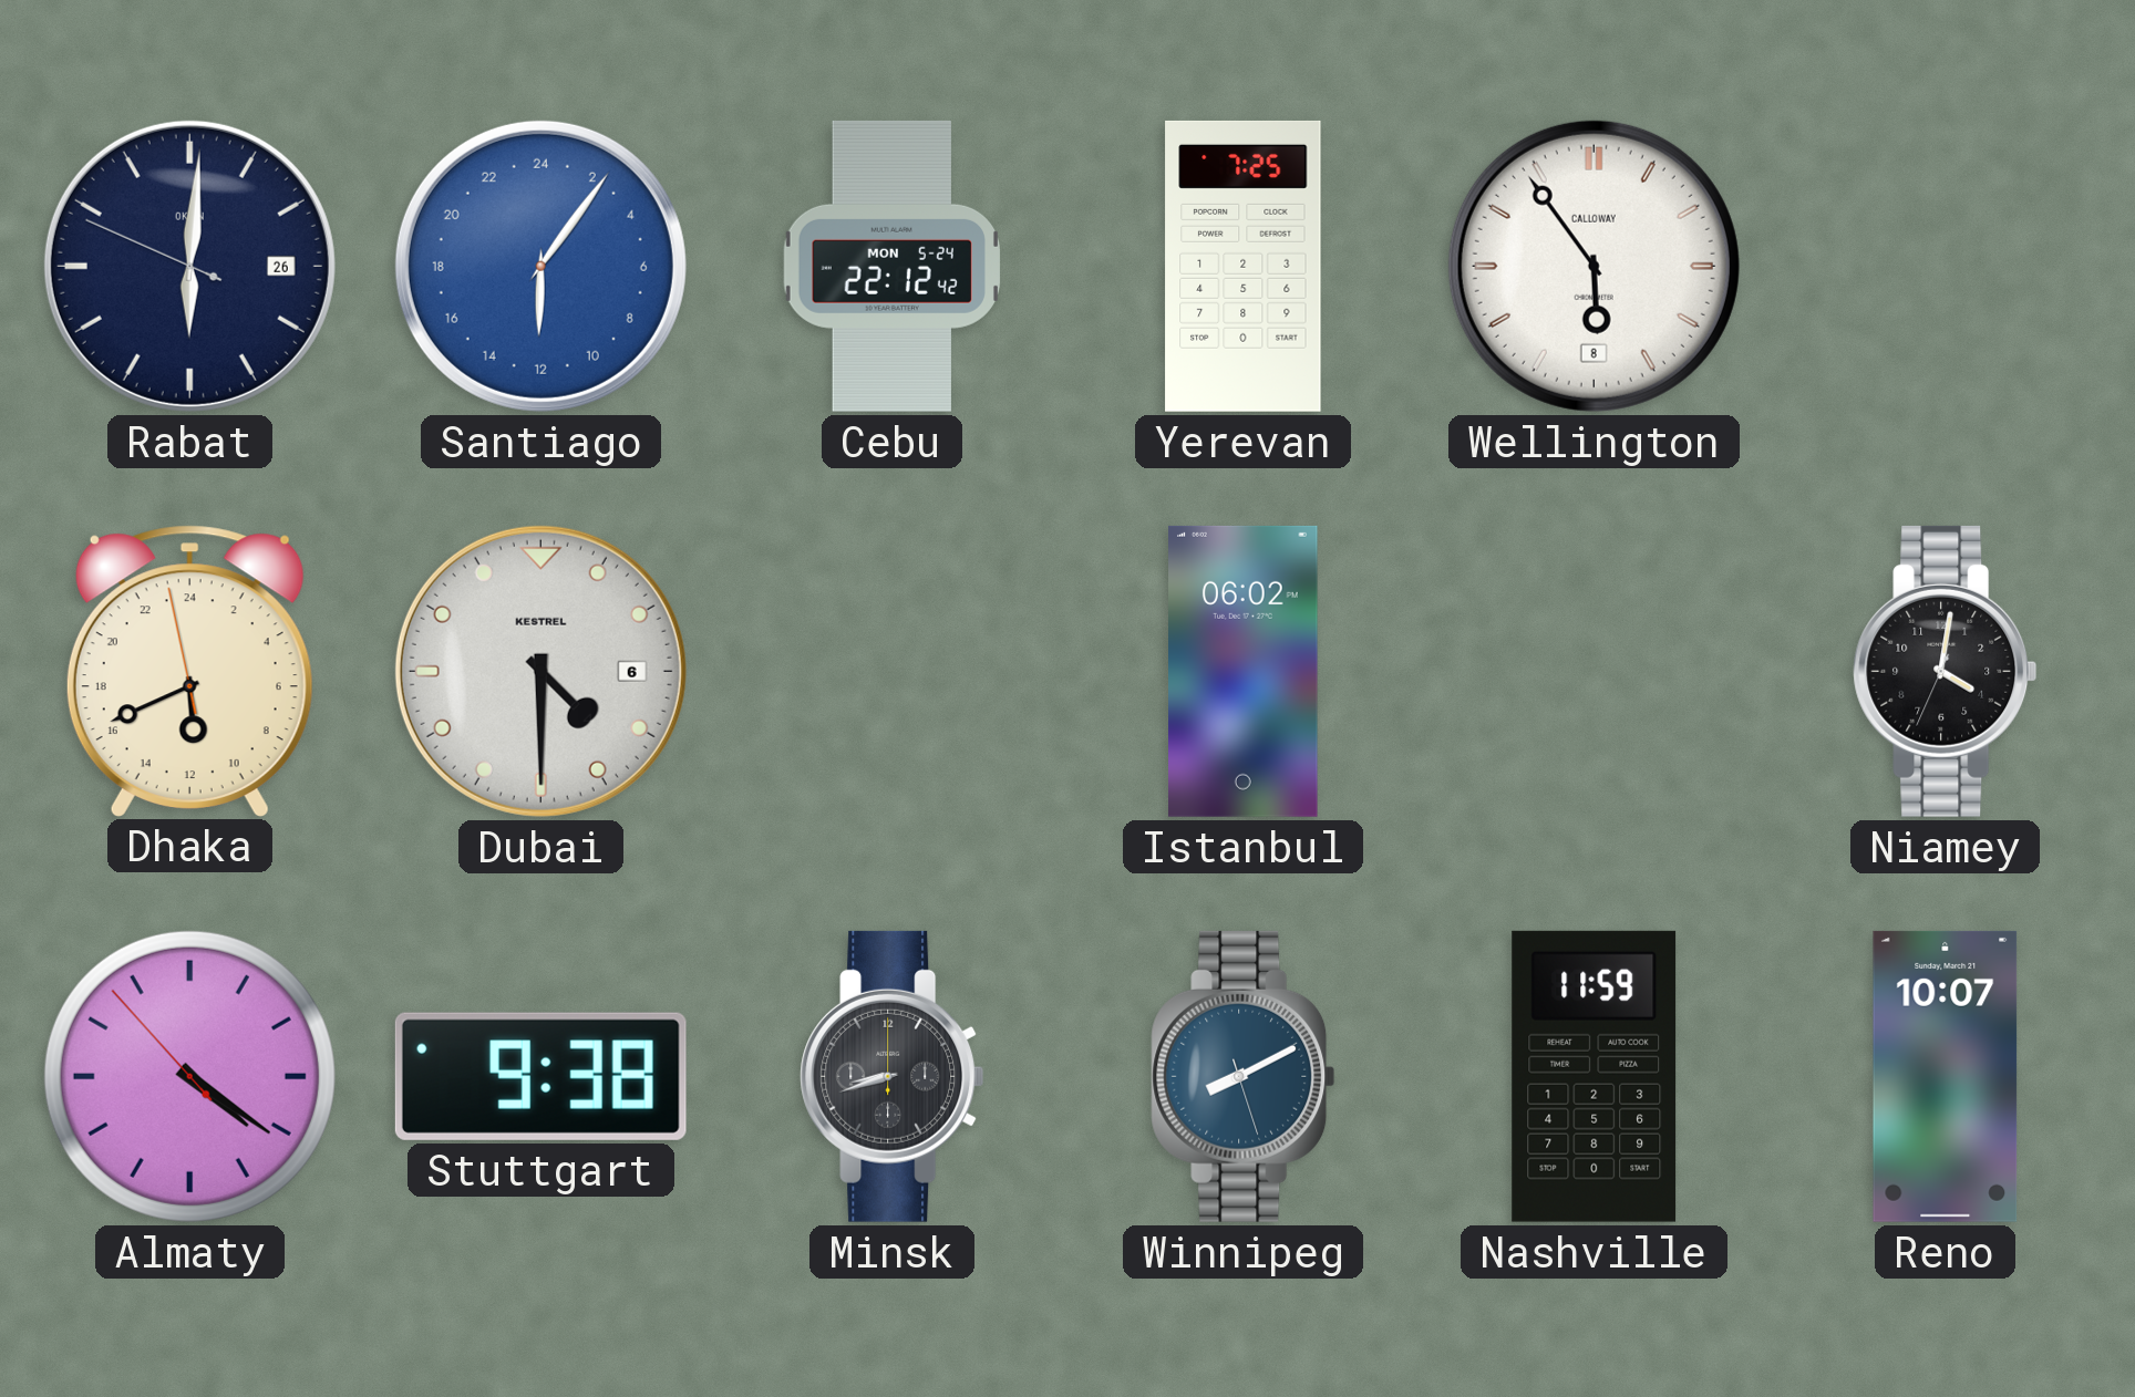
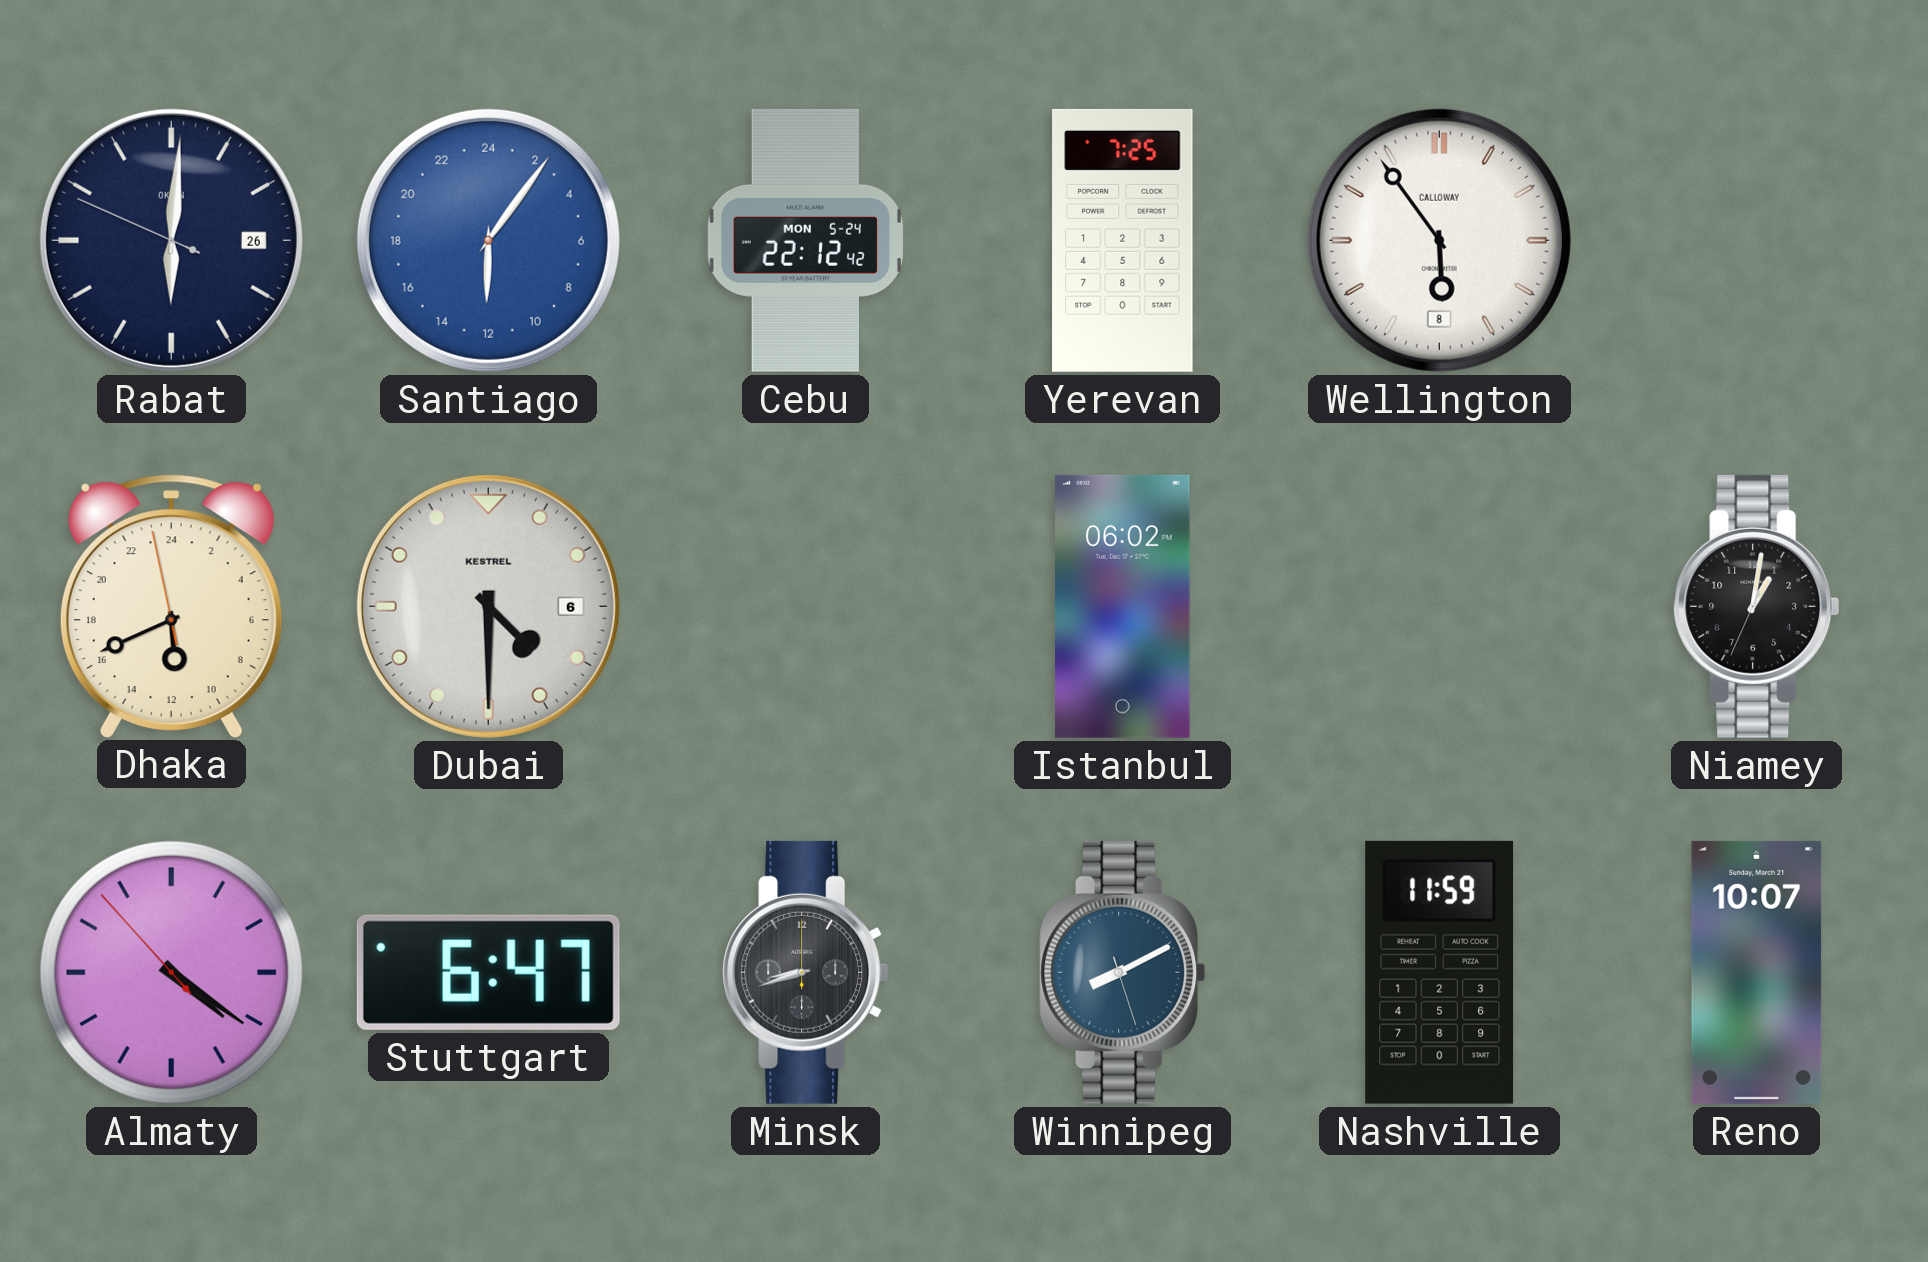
Niamey: 4:01 -> 1:01
Stuttgart: 9:38 -> 6:47
